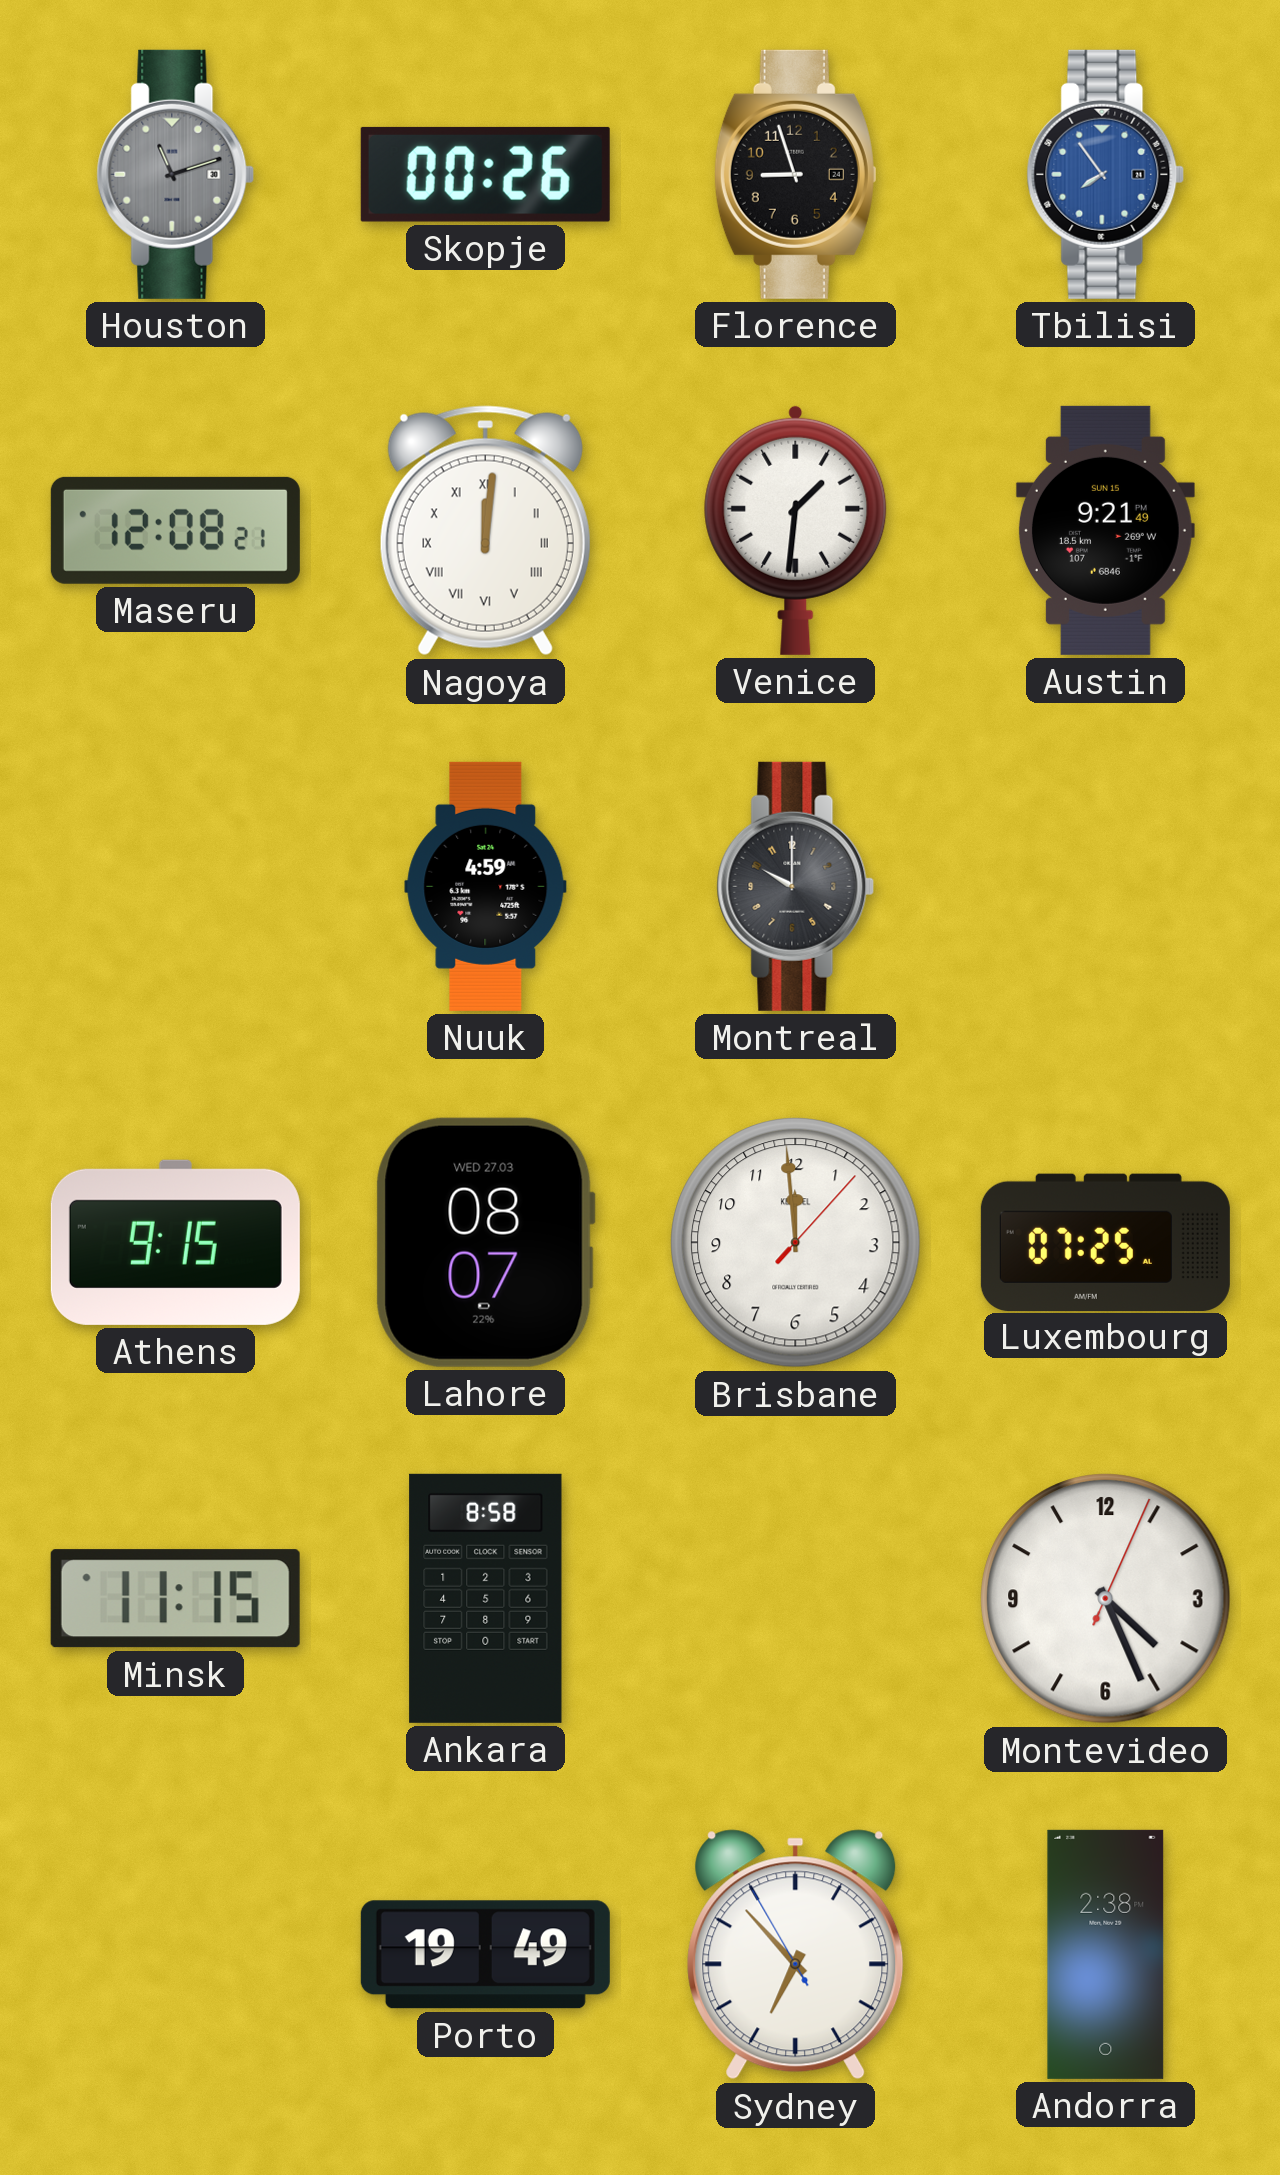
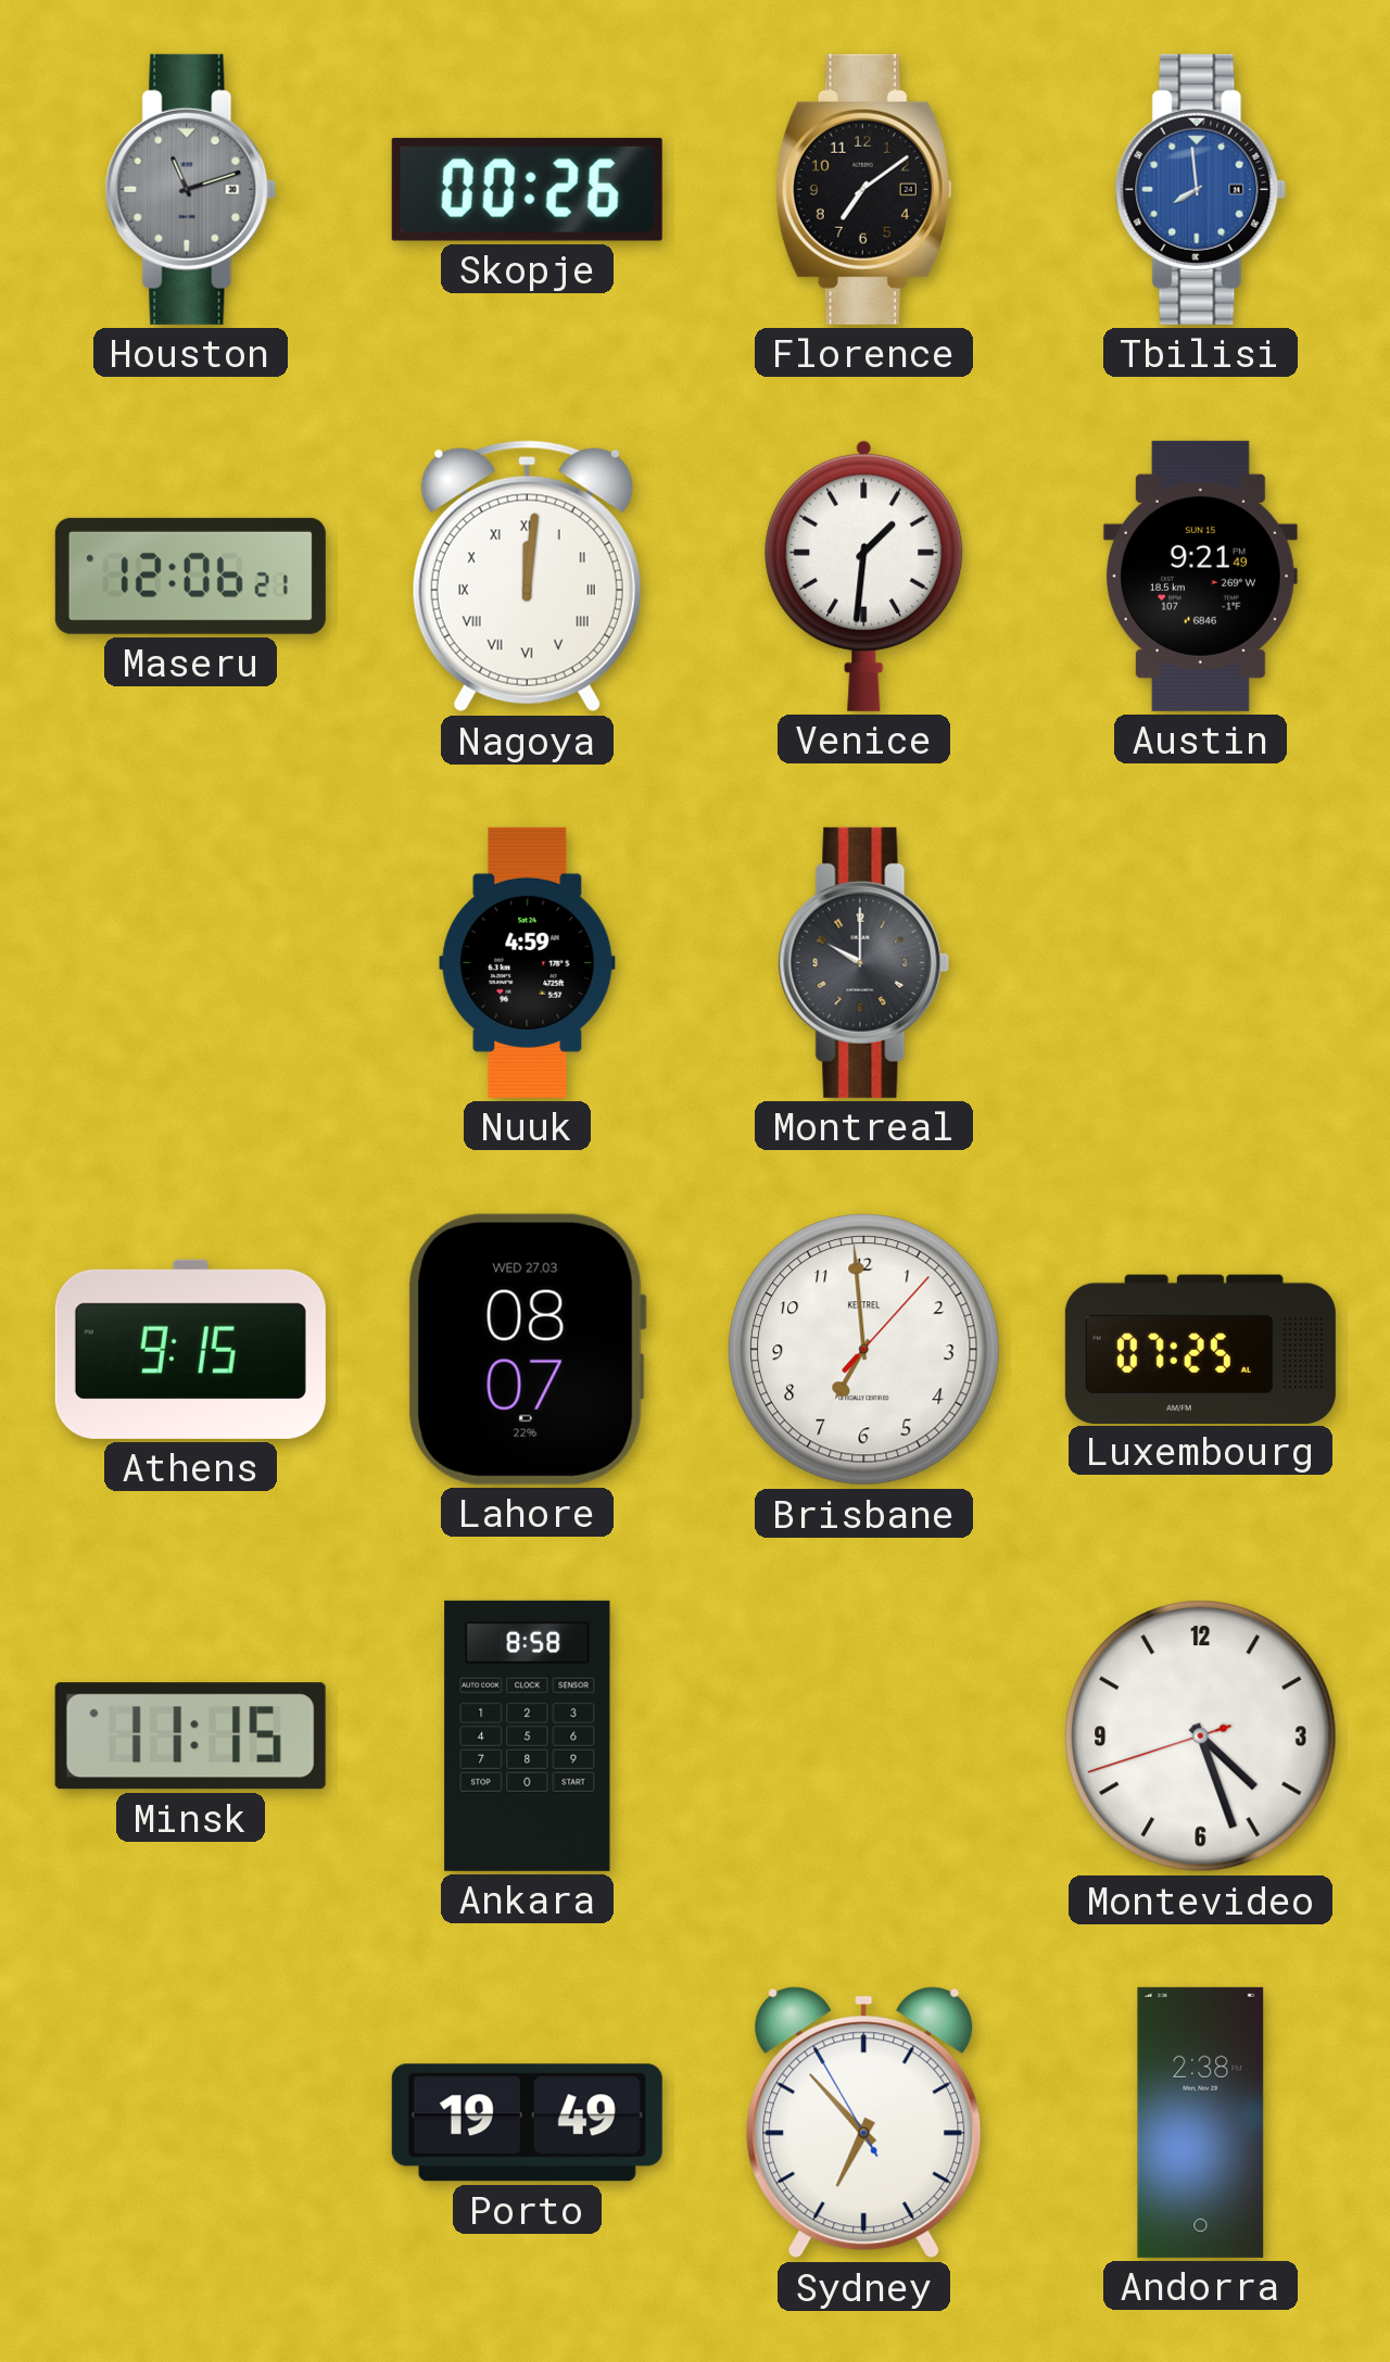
Florence: 8:57 -> 7:09
Tbilisi: 7:54 -> 7:59
Maseru: 12:08 -> 12:06
Brisbane: 11:59 -> 6:59
Montevideo: 4:26:04 -> 4:26:42
